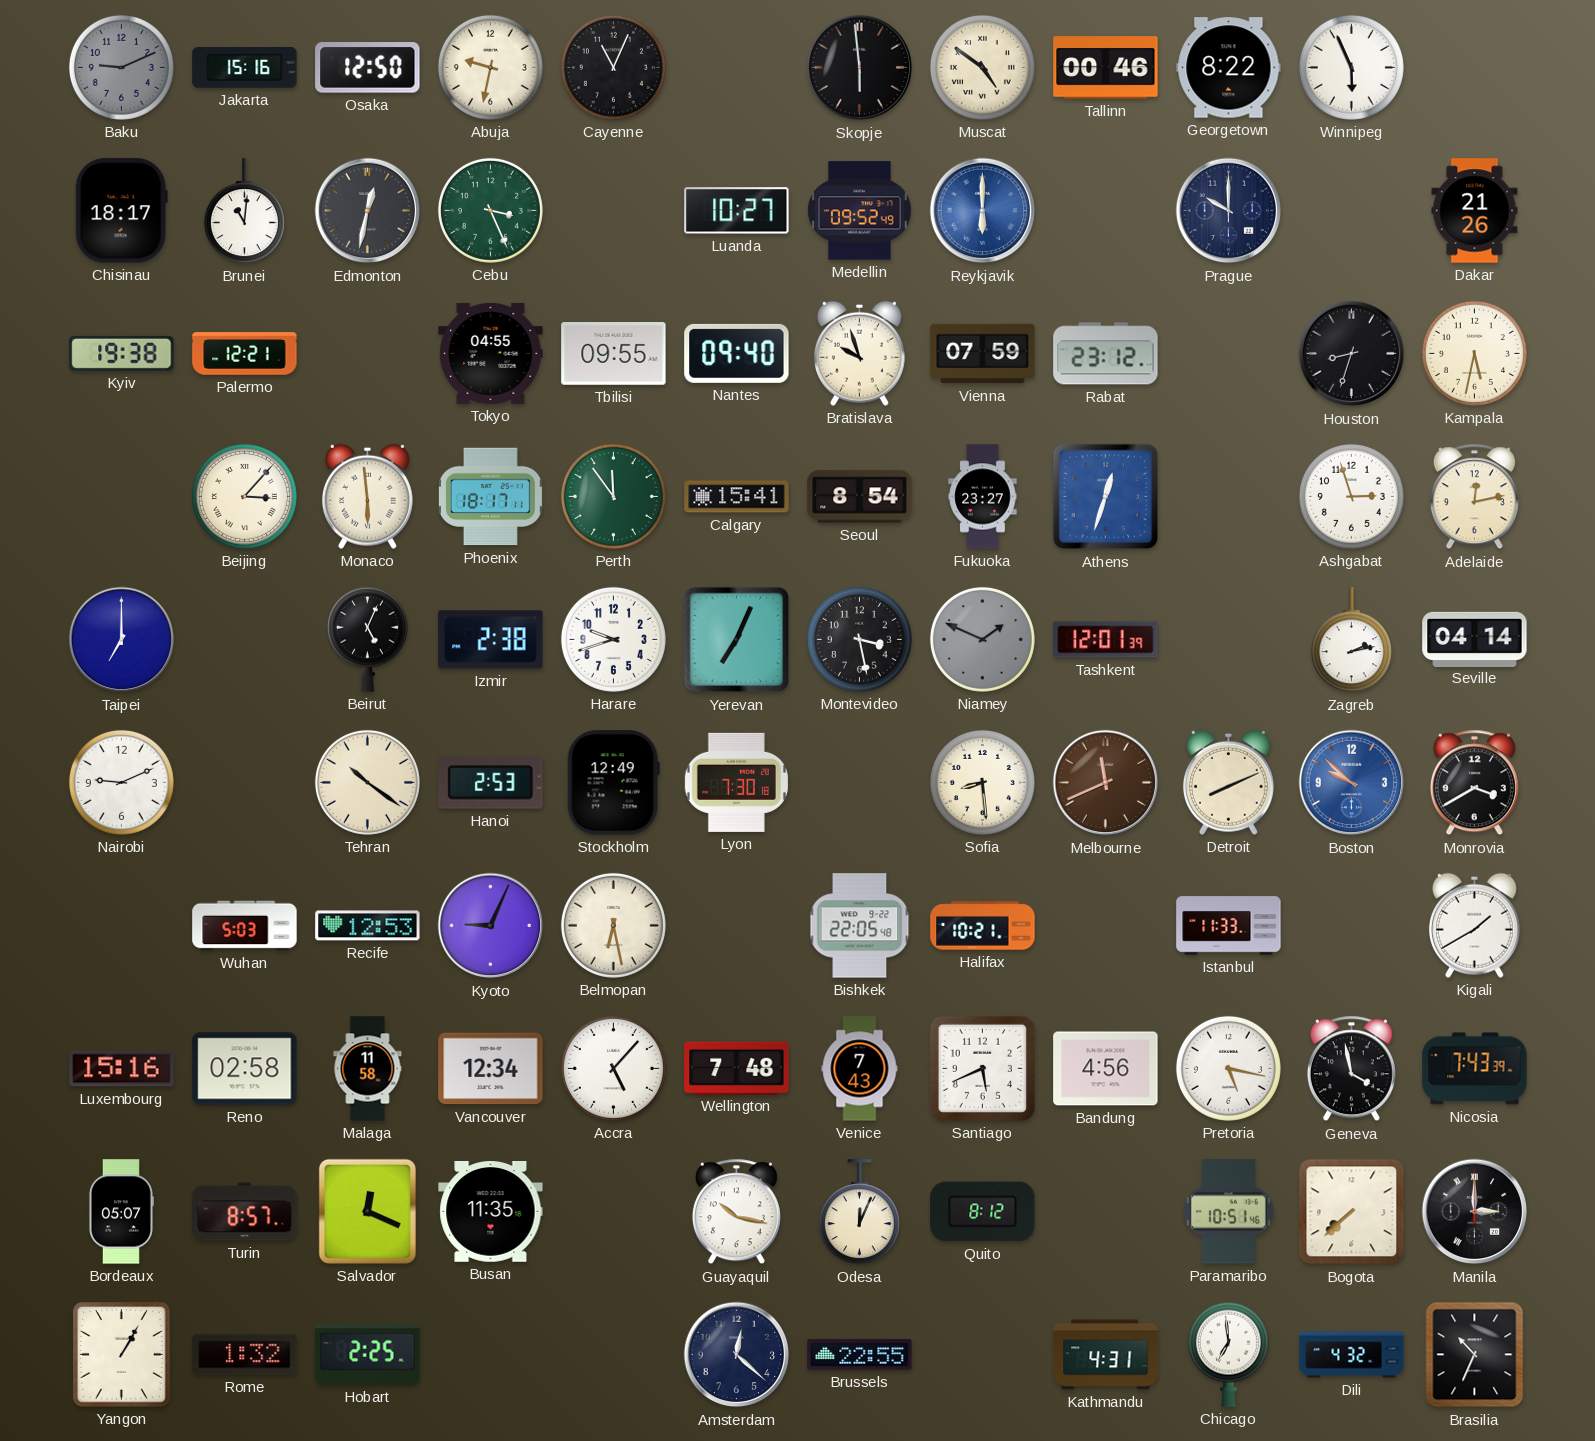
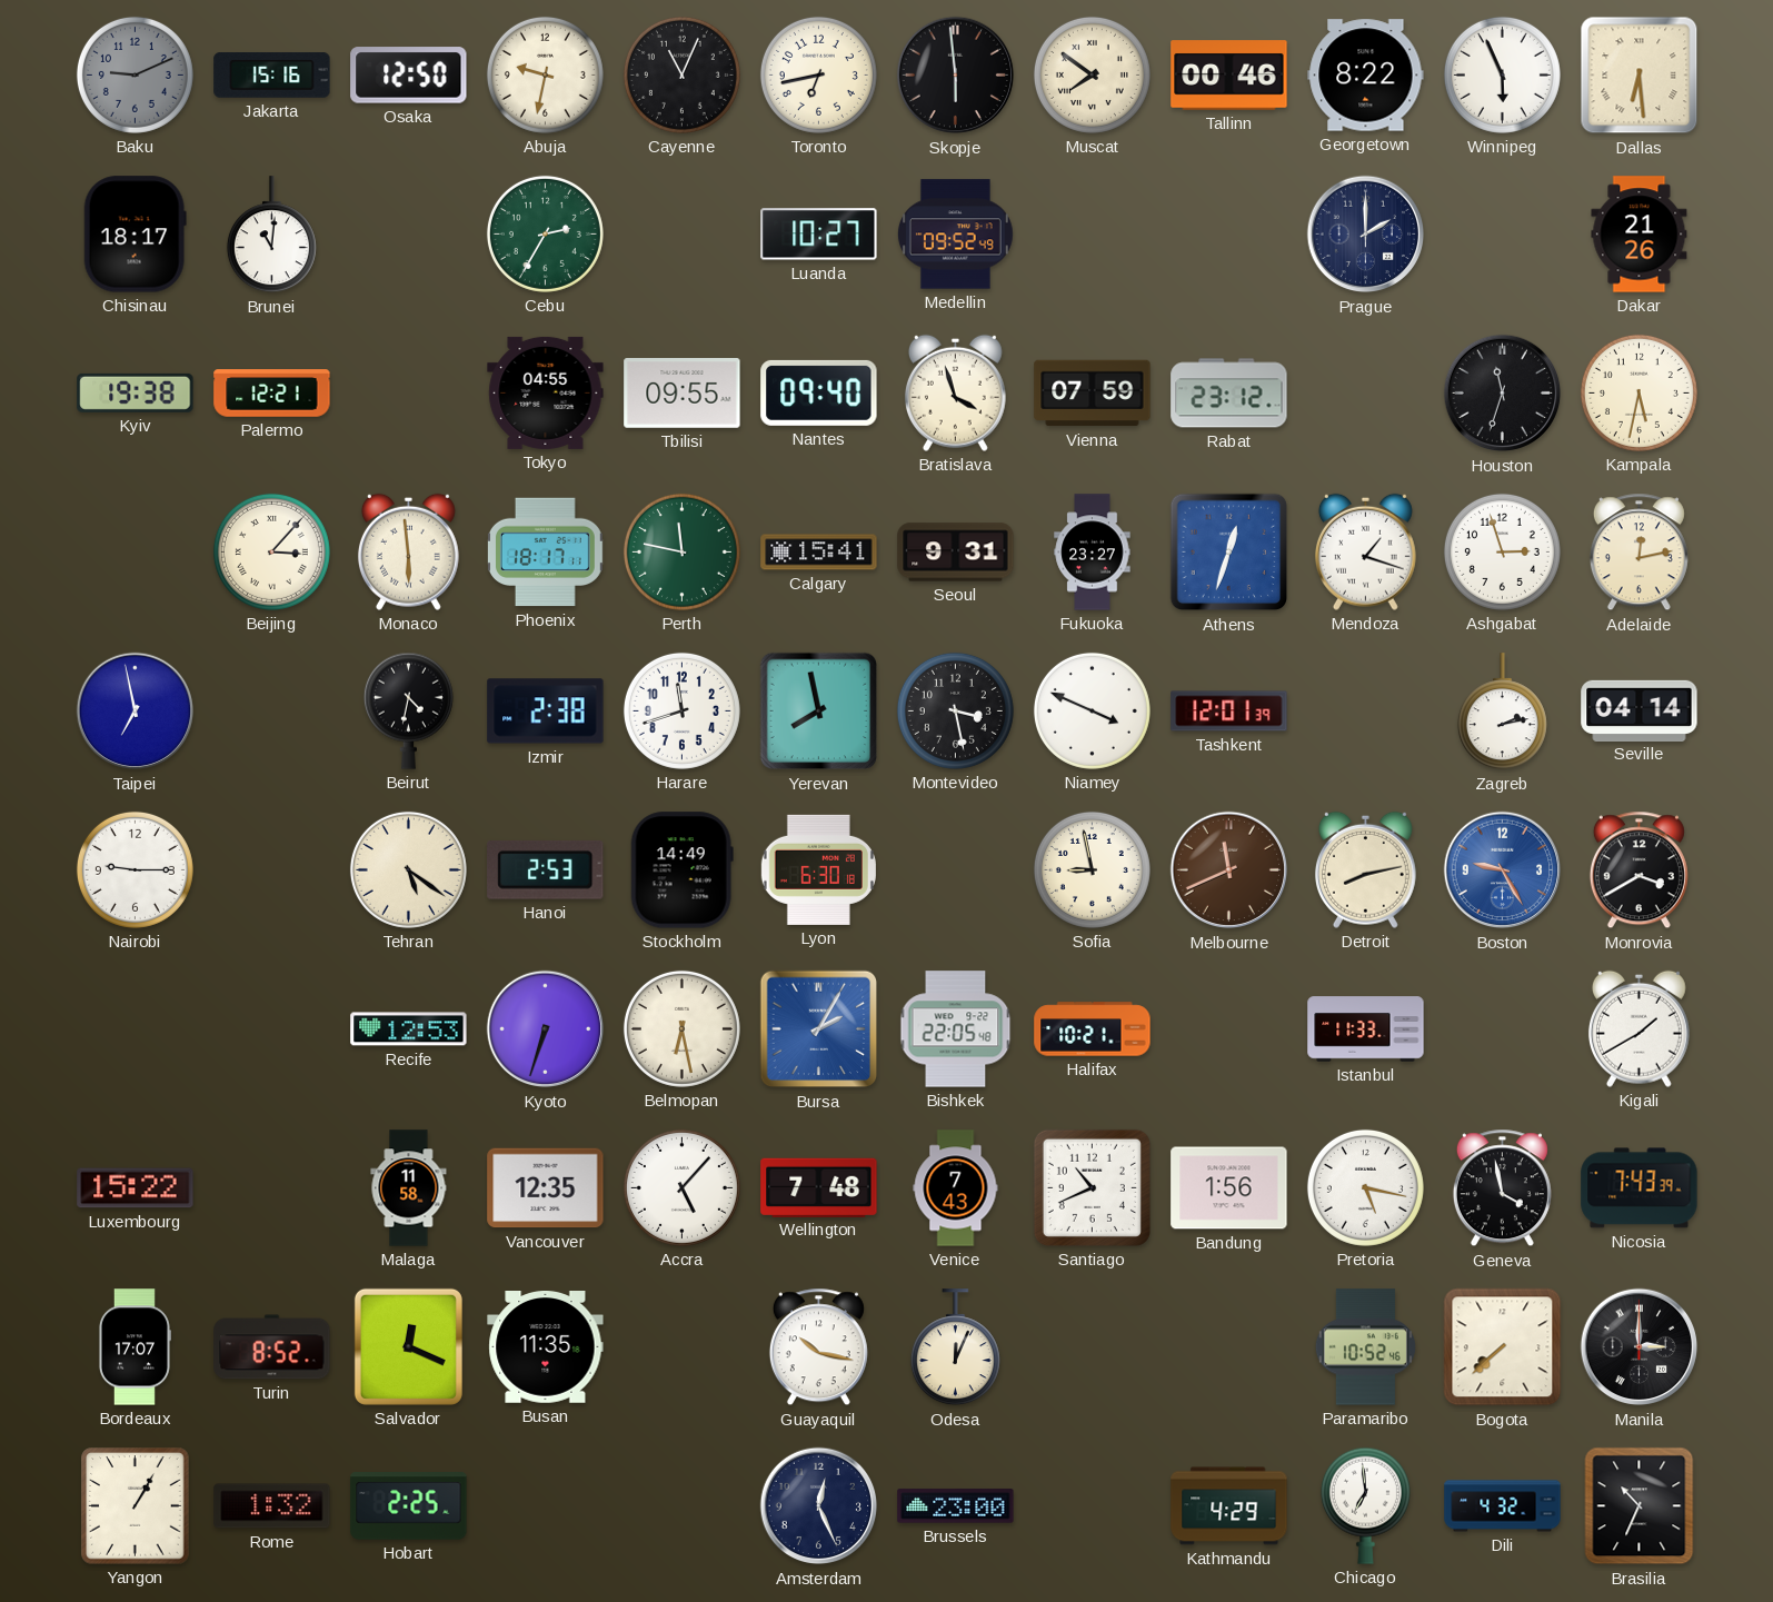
Toronto: none -> 6:43
Muscat: 4:51 -> 7:51
Dallas: none -> 6:29
Edmonton: 12:32 -> none
Cebu: 3:26 -> 2:35
Reykjavik: 6:00 -> none
Prague: 10:00 -> 2:00
Bratislava: 9:57 -> 3:57
Houston: 8:33 -> 11:33
Perth: 11:54 -> 11:47
Seoul: 8:54 -> 9:31
Mendoza: none -> 1:18
Taipei: 7:00 -> 6:58
Beirut: 5:04 -> 4:32
Harare: 9:42 -> 11:42
Yerevan: 7:04 -> 7:58
Niamey: 1:49 -> 3:49
Niamey dial: grey -> white
Nairobi: 9:11 -> 9:15
Tehran: 10:21 -> 5:21
Stockholm: 12:49 -> 14:49
Lyon: 7:30 -> 6:30
Sofia: 8:29 -> 8:58
Detroit: 8:11 -> 8:13
Boston: 9:52 -> 9:25
Wuhan: 5:03 -> none
Kyoto: 9:04 -> 6:33
Bursa: none -> 2:05
Luxembourg: 15:16 -> 15:22
Reno: 02:58 -> none
Vancouver: 12:34 -> 12:35
Santiago: 5:41 -> 10:41
Bandung: 4:56 -> 1:56
Bordeaux: 05:07 -> 17:07
Turin: 8:57 -> 8:52
Quito: 8:12 -> none
Paramaribo: 10:51 -> 10:52
Amsterdam: 12:22 -> 12:26
Brussels: 22:55 -> 23:00
Kathmandu: 4:31 -> 4:29
